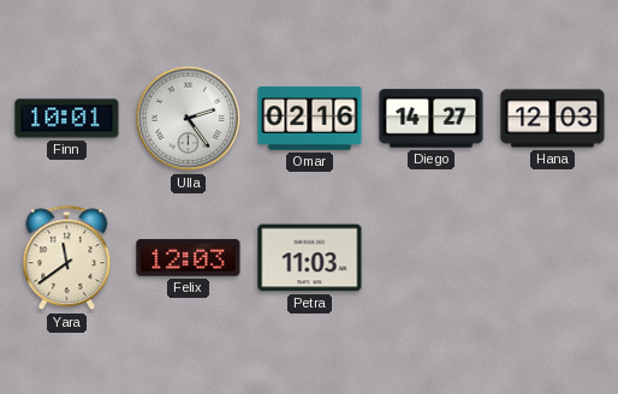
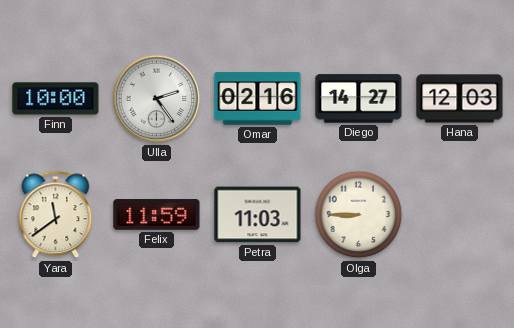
Finn: 10:01 -> 10:00
Felix: 12:03 -> 11:59
Olga: none -> 8:45
